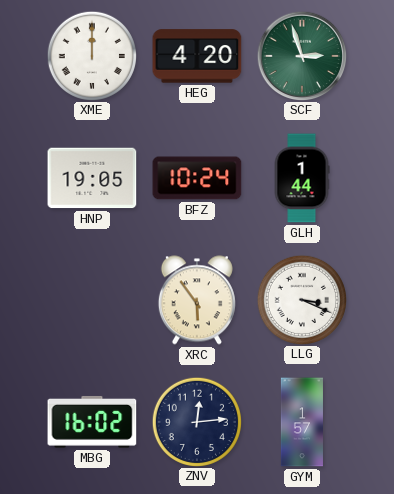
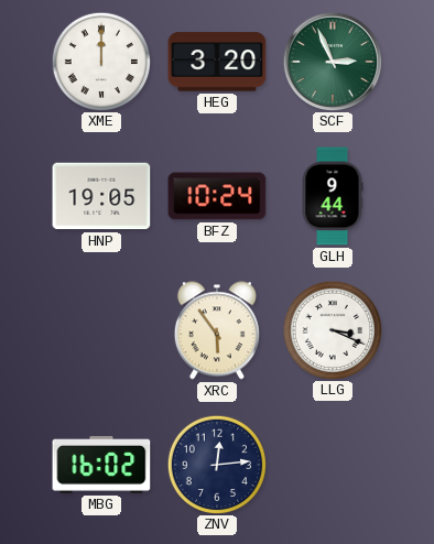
HEG: 4:20 -> 3:20
SCF: 2:57 -> 2:56
GLH: 1:44 -> 9:44
GYM: 1:57 -> none
